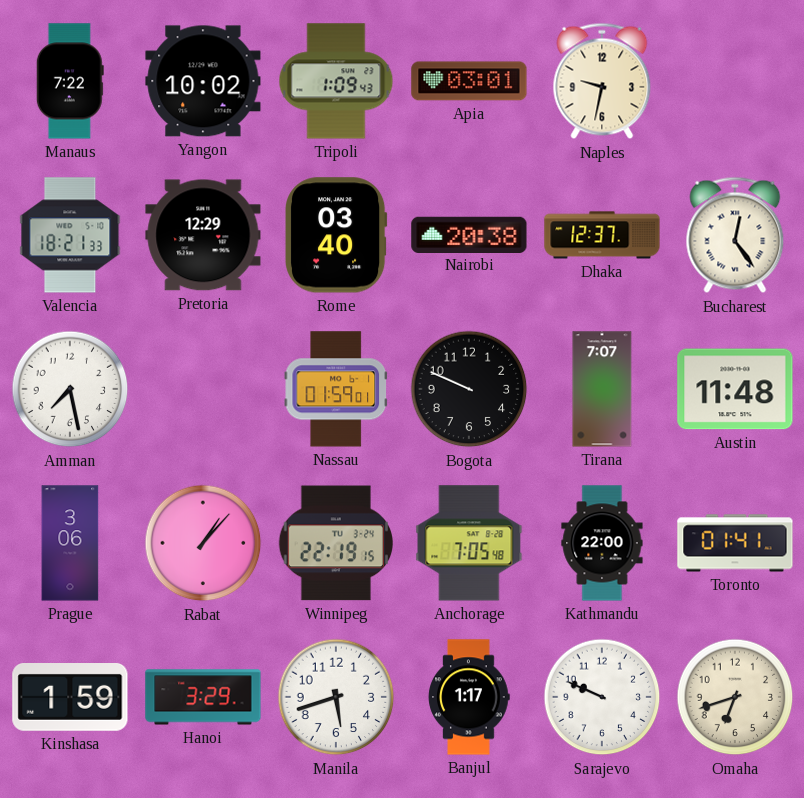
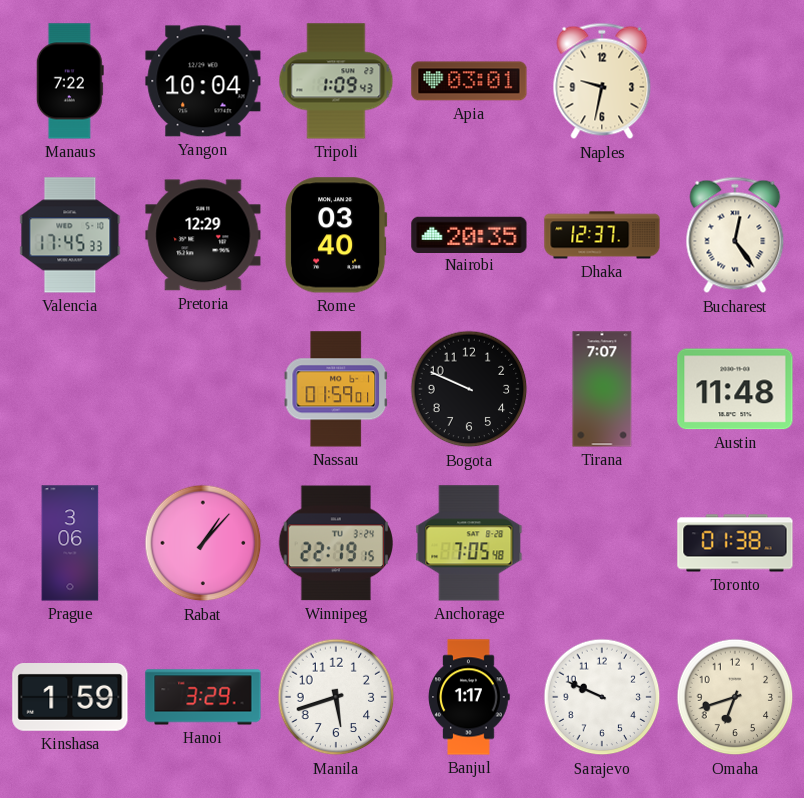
Yangon: 10:02 -> 10:04
Valencia: 18:21 -> 17:45
Nairobi: 20:38 -> 20:35
Amman: 7:28 -> none
Kathmandu: 22:00 -> none
Toronto: 01:41 -> 01:38
